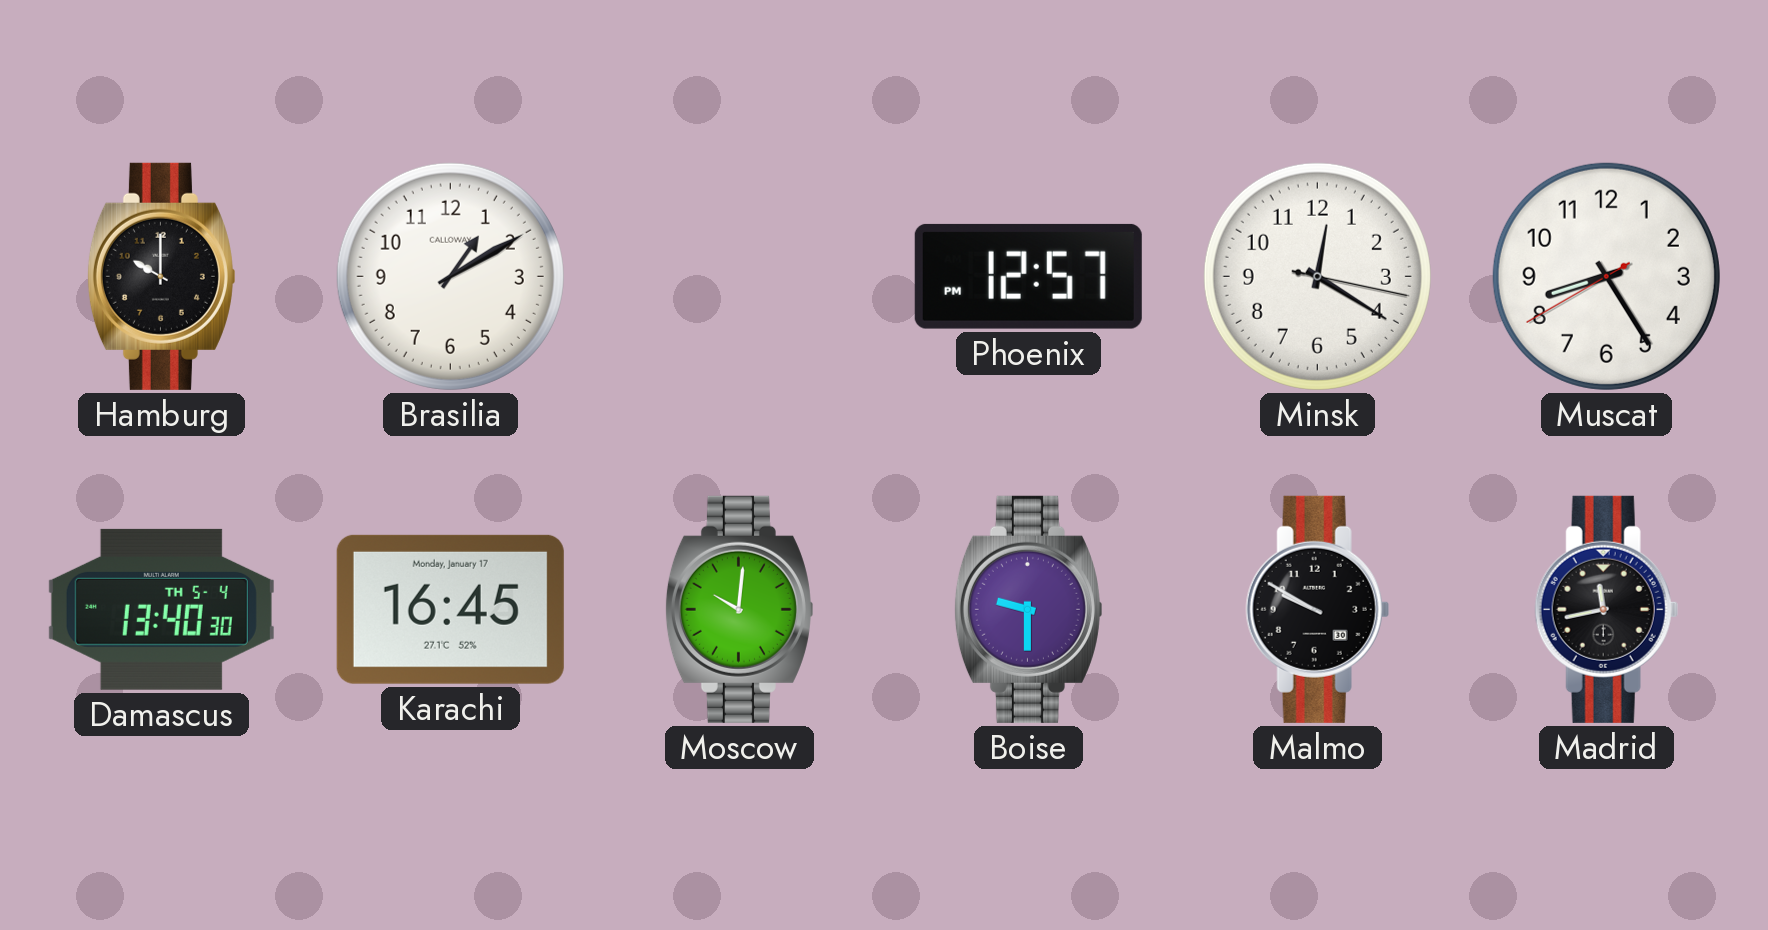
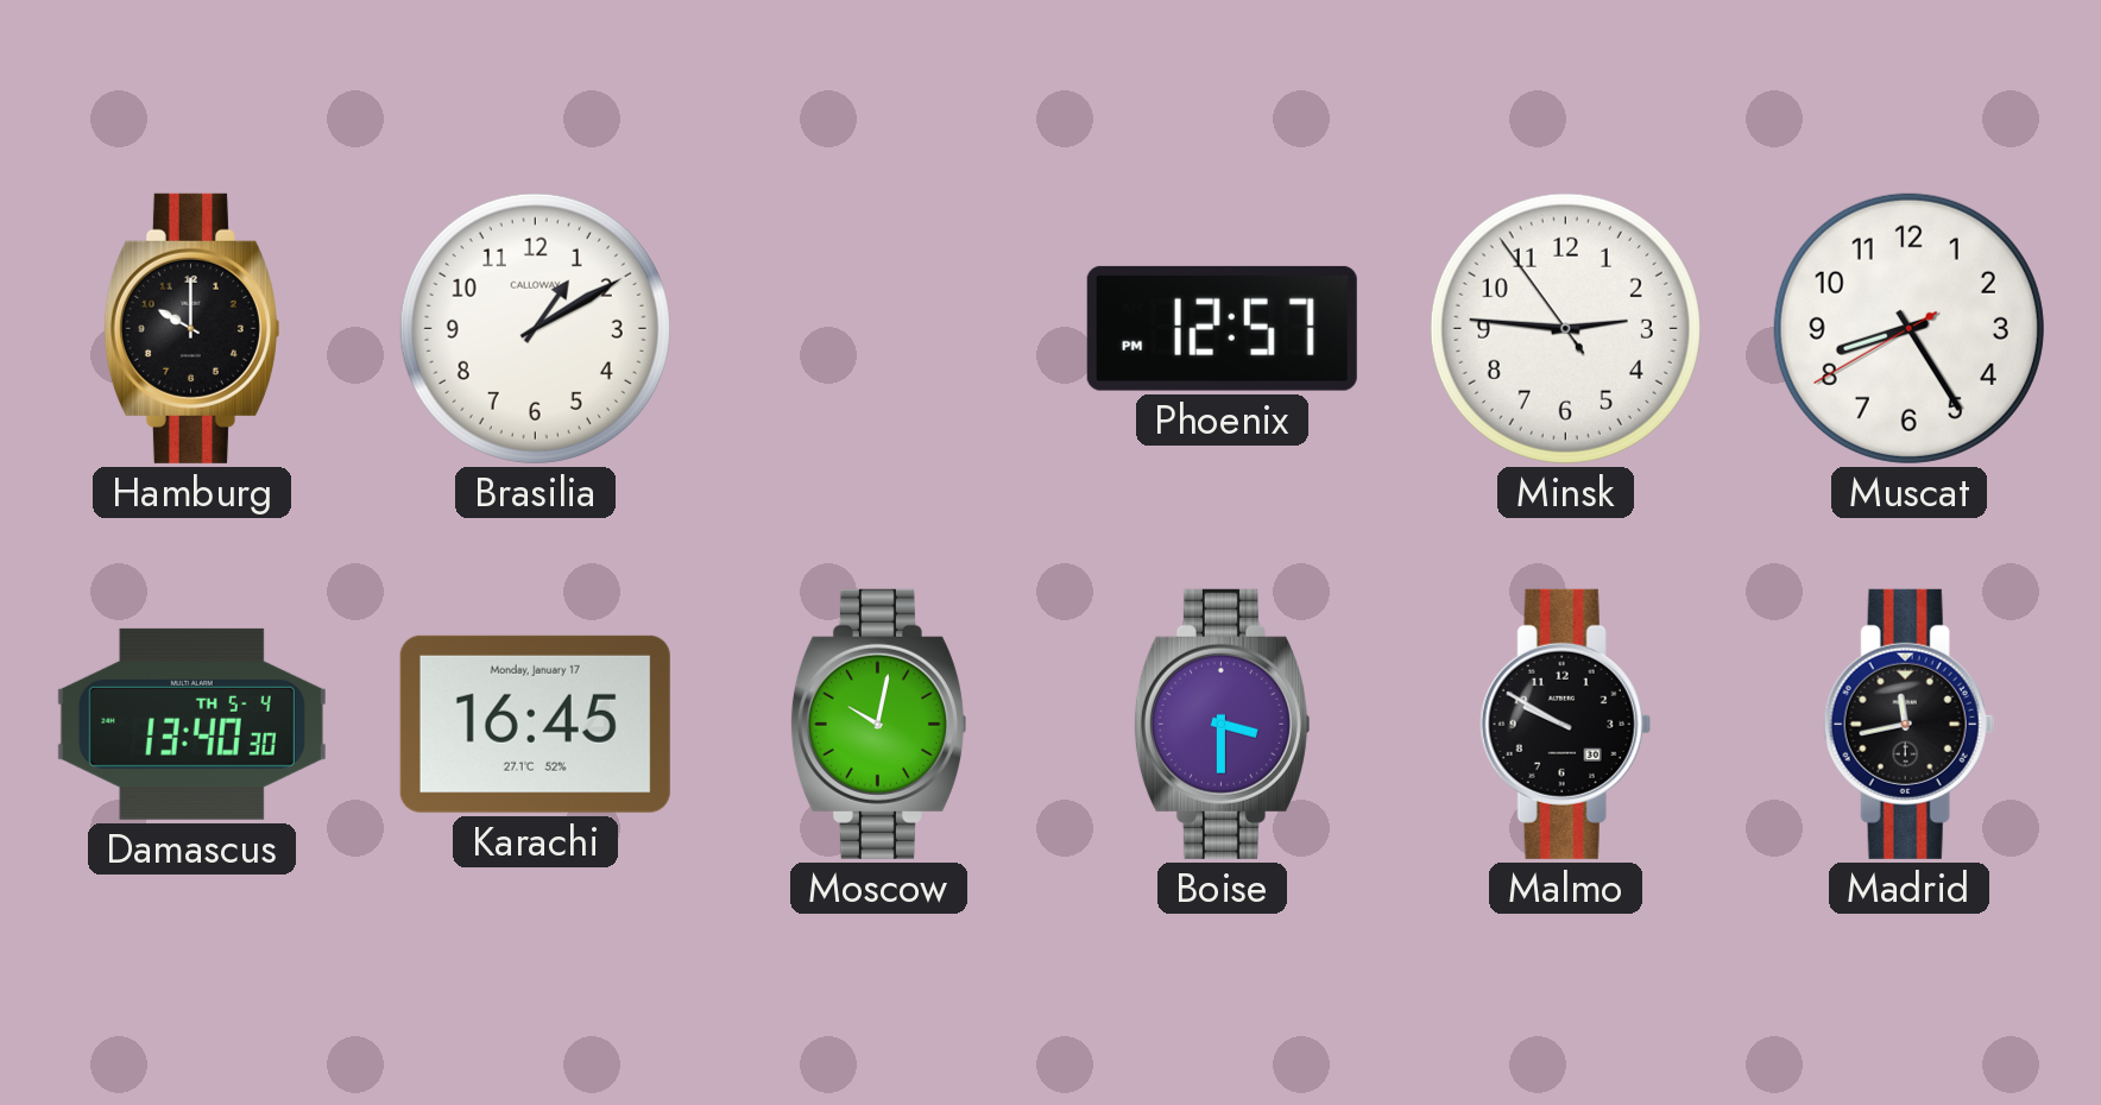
Minsk: 12:20 -> 2:45
Moscow: 10:01 -> 10:02
Boise: 9:30 -> 3:30
